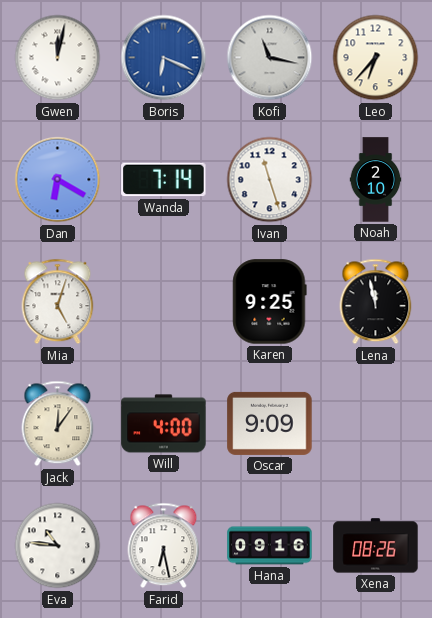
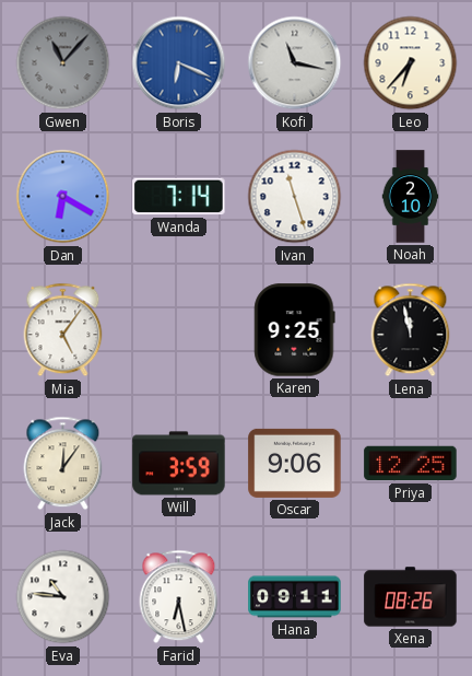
Gwen: 12:02 -> 11:07
Gwen dial: white -> grey
Mia: 5:03 -> 5:06
Will: 4:00 -> 3:59
Oscar: 9:09 -> 9:06
Priya: none -> 12:25
Hana: 09:16 -> 09:11
